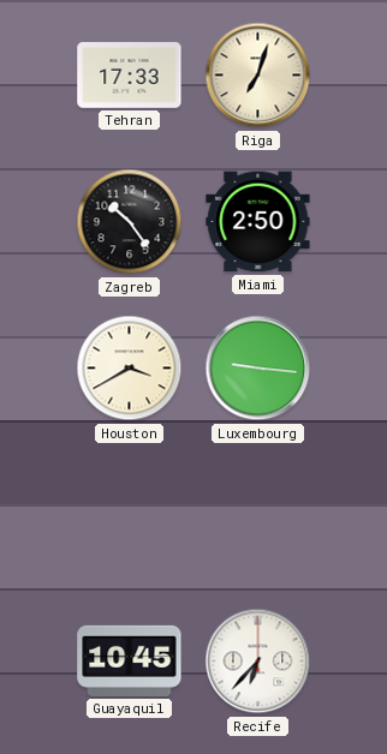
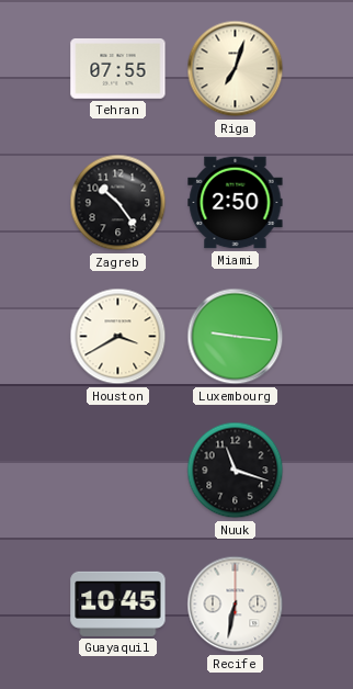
Tehran: 17:33 -> 07:55
Nuuk: none -> 11:18
Recife: 6:37 -> 6:32
